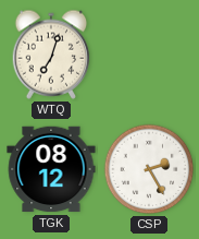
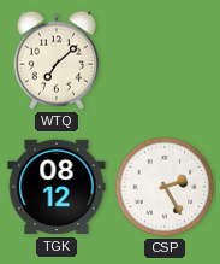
WTQ: 7:03 -> 7:08
